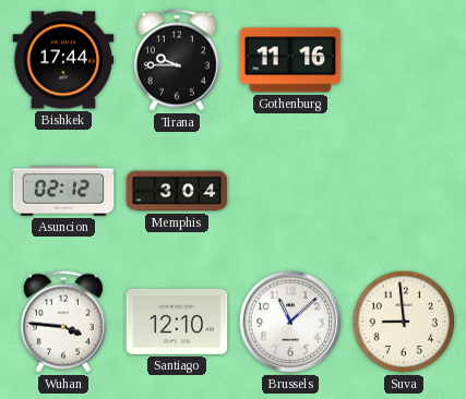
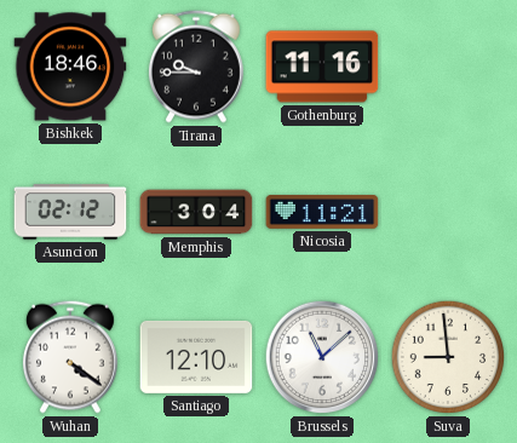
Bishkek: 17:44 -> 18:46
Nicosia: none -> 11:21
Wuhan: 3:46 -> 4:21
